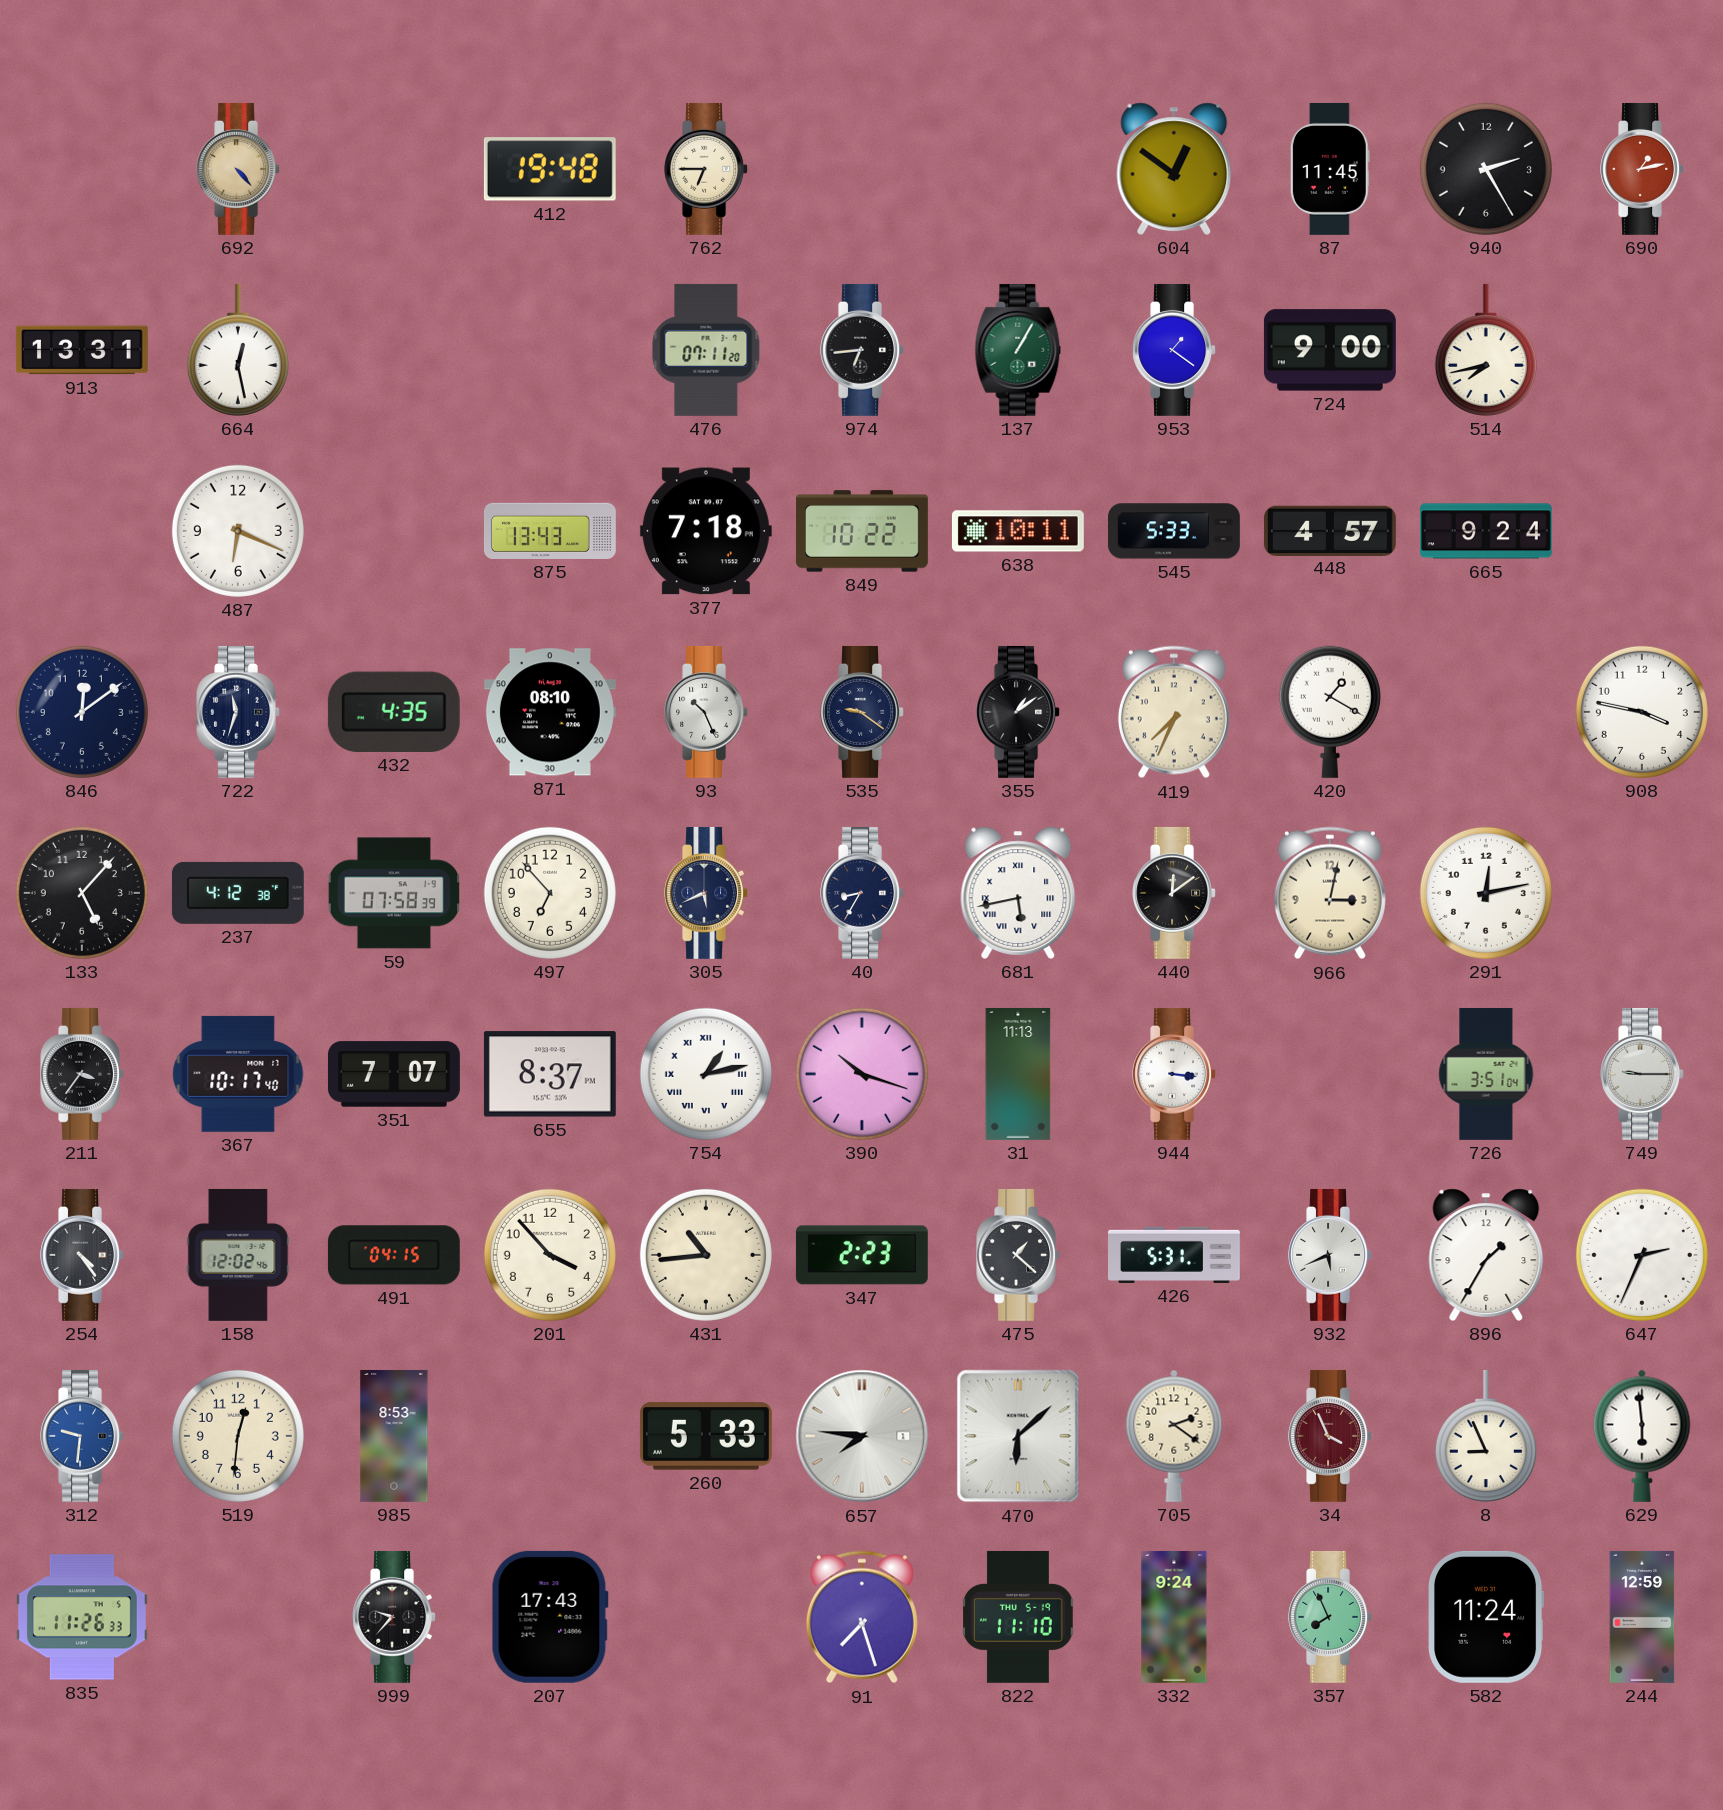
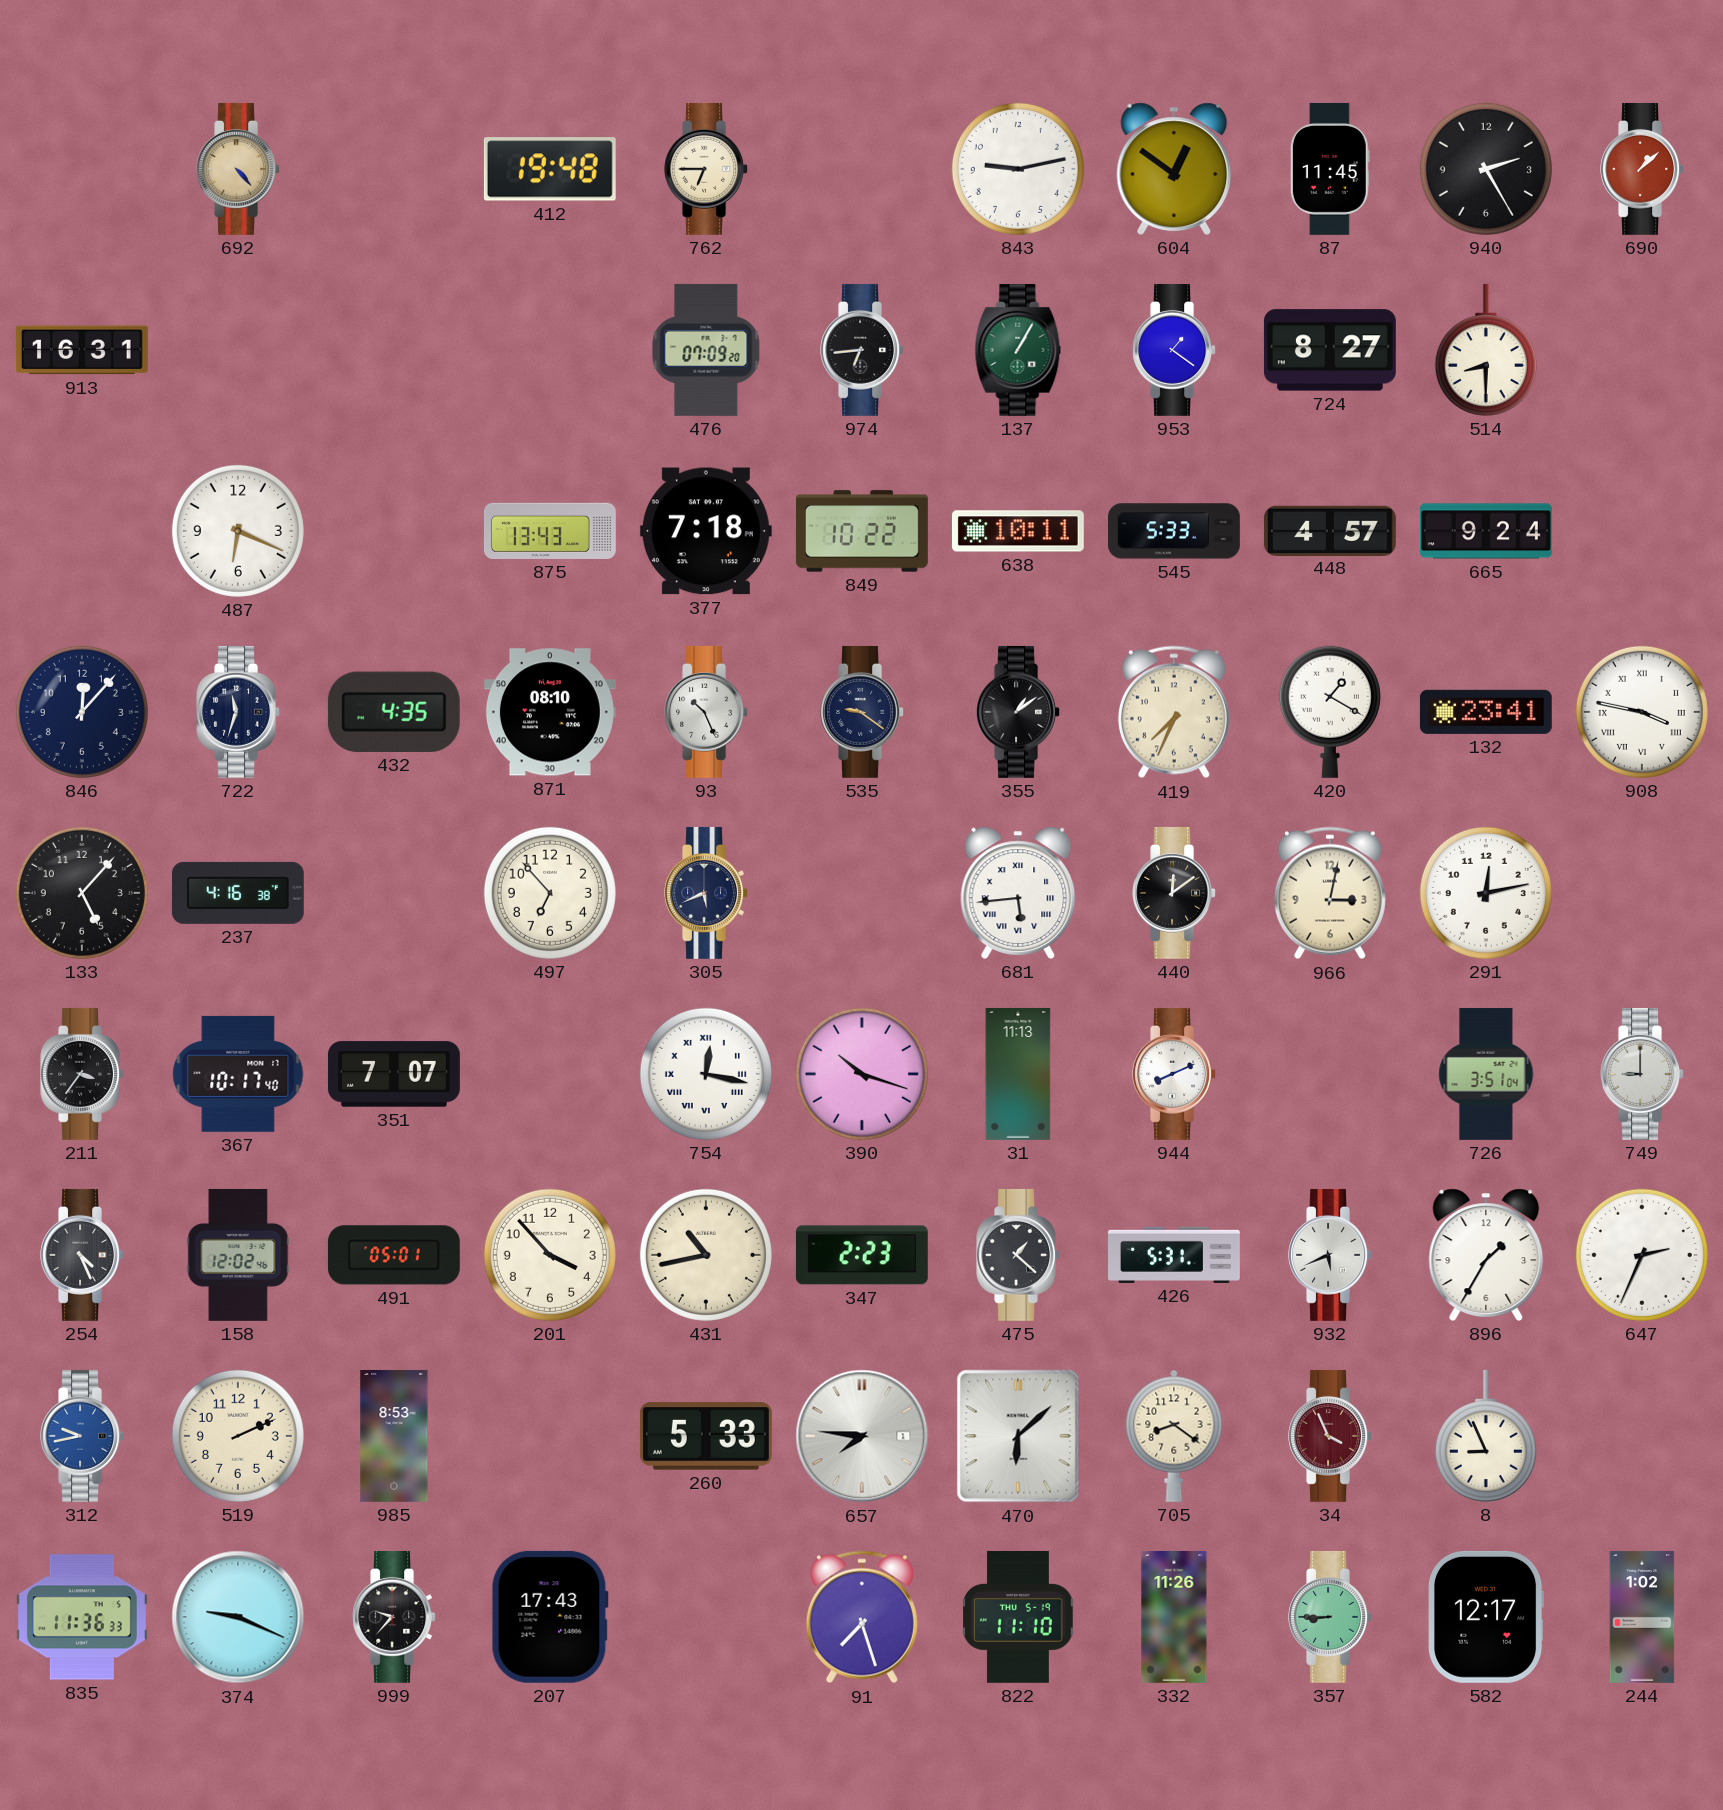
843: none -> 9:13
690: 1:13 -> 1:08
913: 13:31 -> 16:31
664: 12:28 -> none
476: 07:11 -> 07:09
724: 9:00 -> 8:27
514: 7:43 -> 8:30
846: 12:09 -> 12:07
132: none -> 23:41
908 numerals: Arabic -> Roman
237: 4:12 -> 4:16
59: 07:58 -> none
40: 8:35 -> none
681: 5:43 -> 5:44
655: 8:37 -> none
754: 1:13 -> 12:17
944: 3:16 -> 8:11
749: 9:15 -> 9:00
254: 4:24 -> 4:26
491: 04:15 -> 05:01
431: 10:44 -> 10:43
312: 9:31 -> 9:43
519: 12:31 -> 2:11
705: 2:21 -> 8:21
629: 5:59 -> none
835: 11:26 -> 11:36
374: none -> 9:19
332: 9:24 -> 11:26
357: 7:56 -> 8:45
582: 11:24 -> 12:17
244: 12:59 -> 1:02
